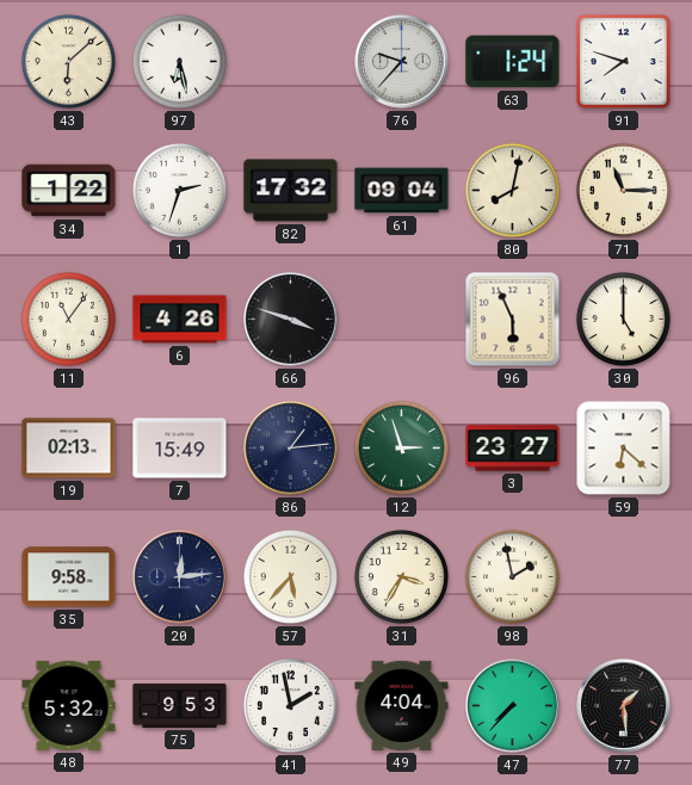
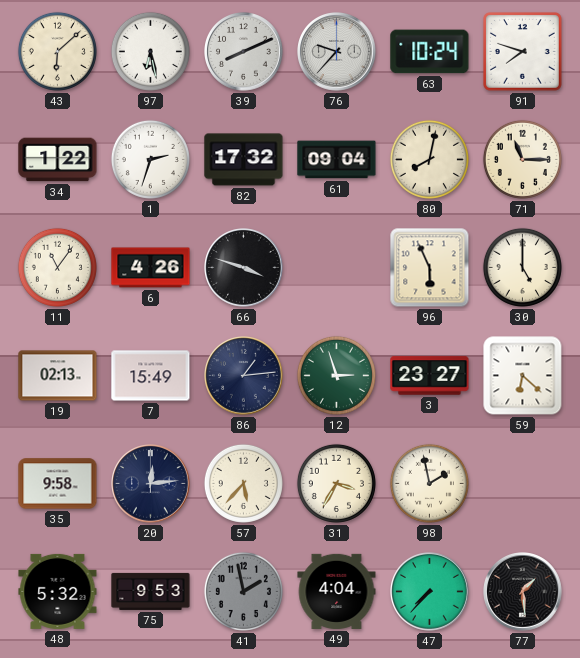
39: none -> 8:11
63: 1:24 -> 10:24
41 dial: white -> grey
